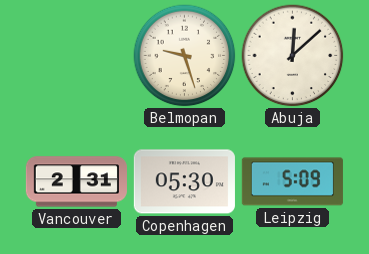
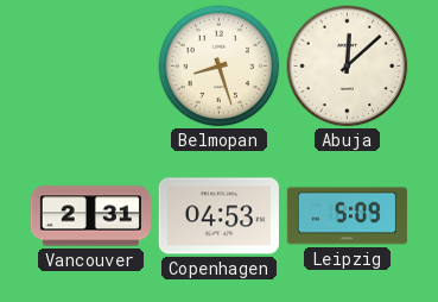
Belmopan: 9:27 -> 8:27
Copenhagen: 05:30 -> 04:53
